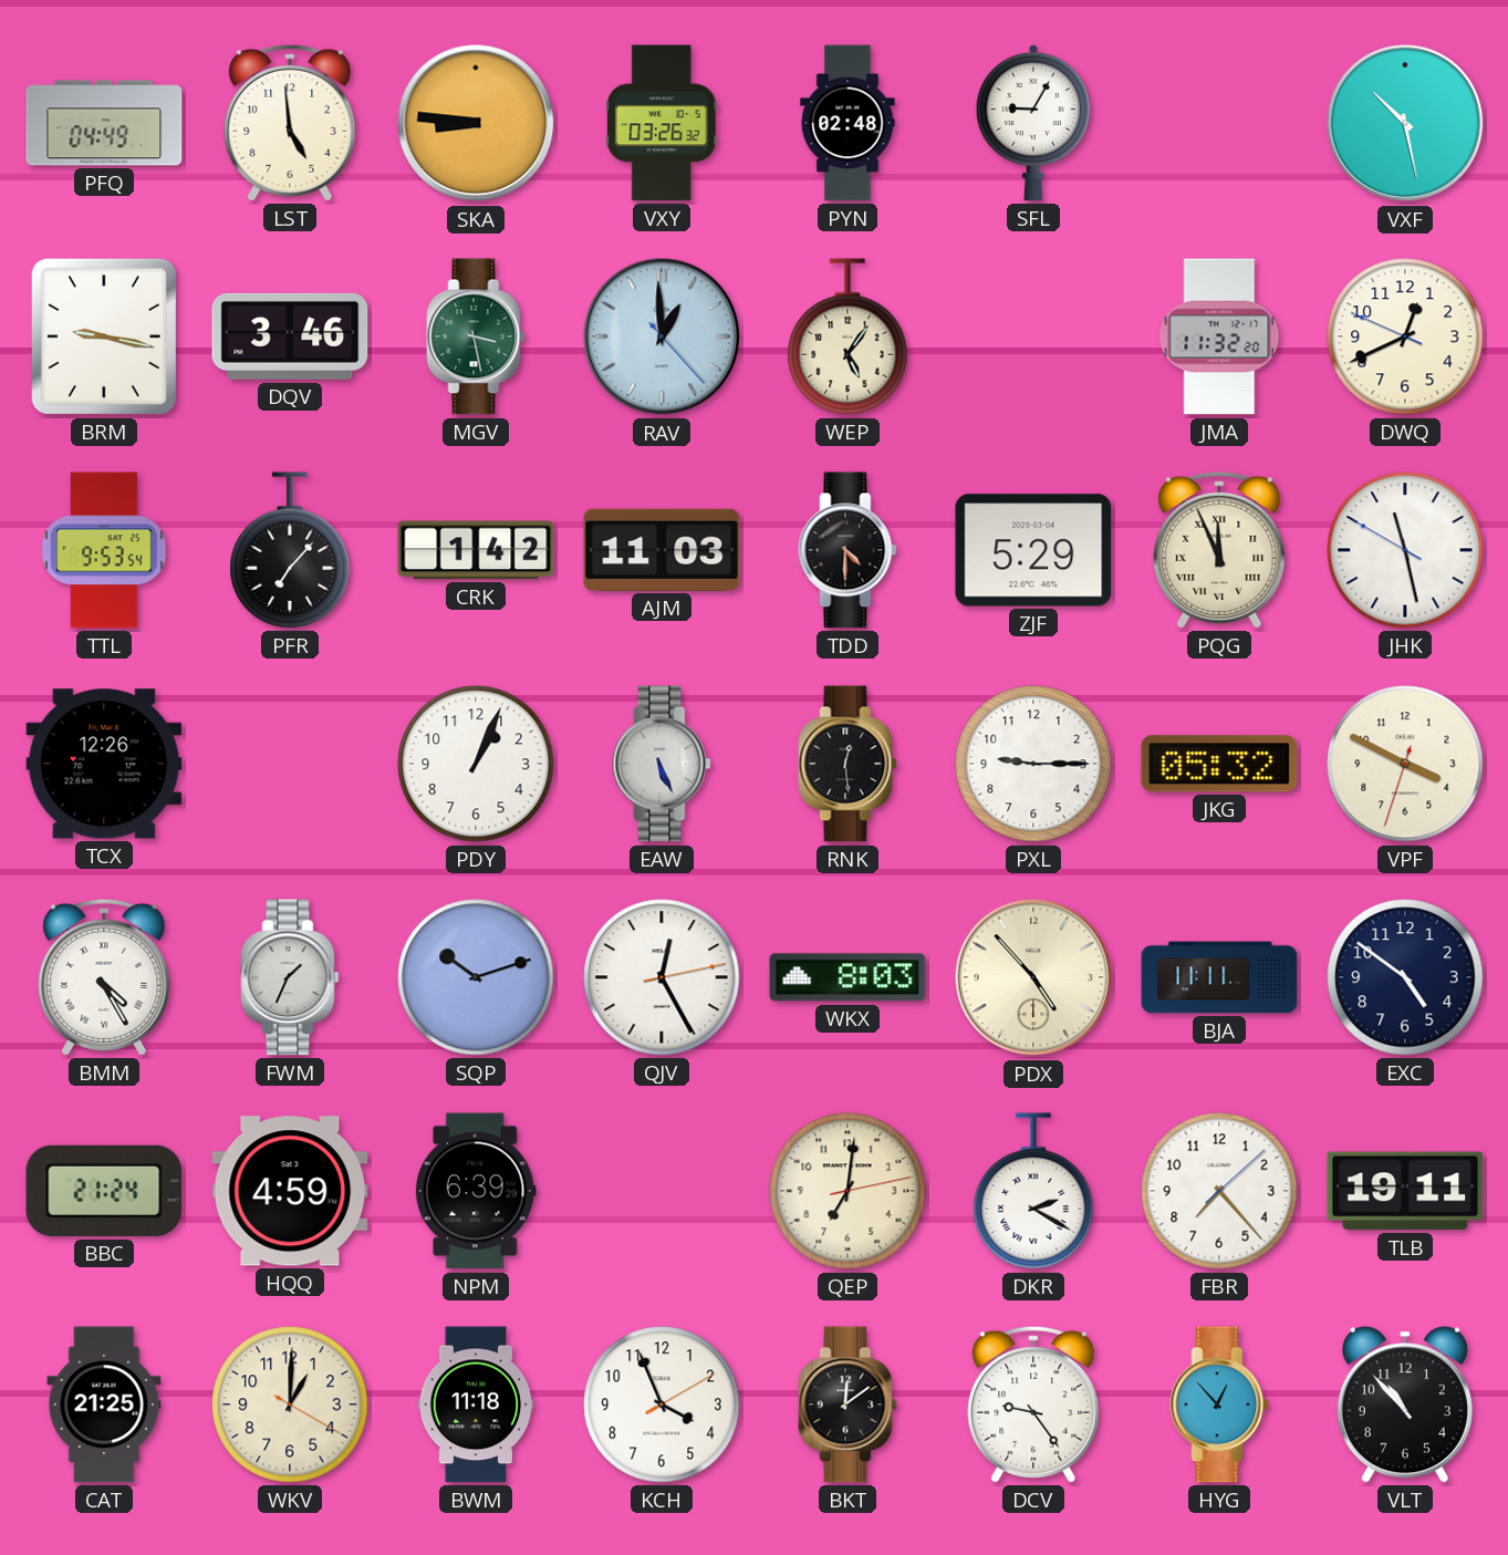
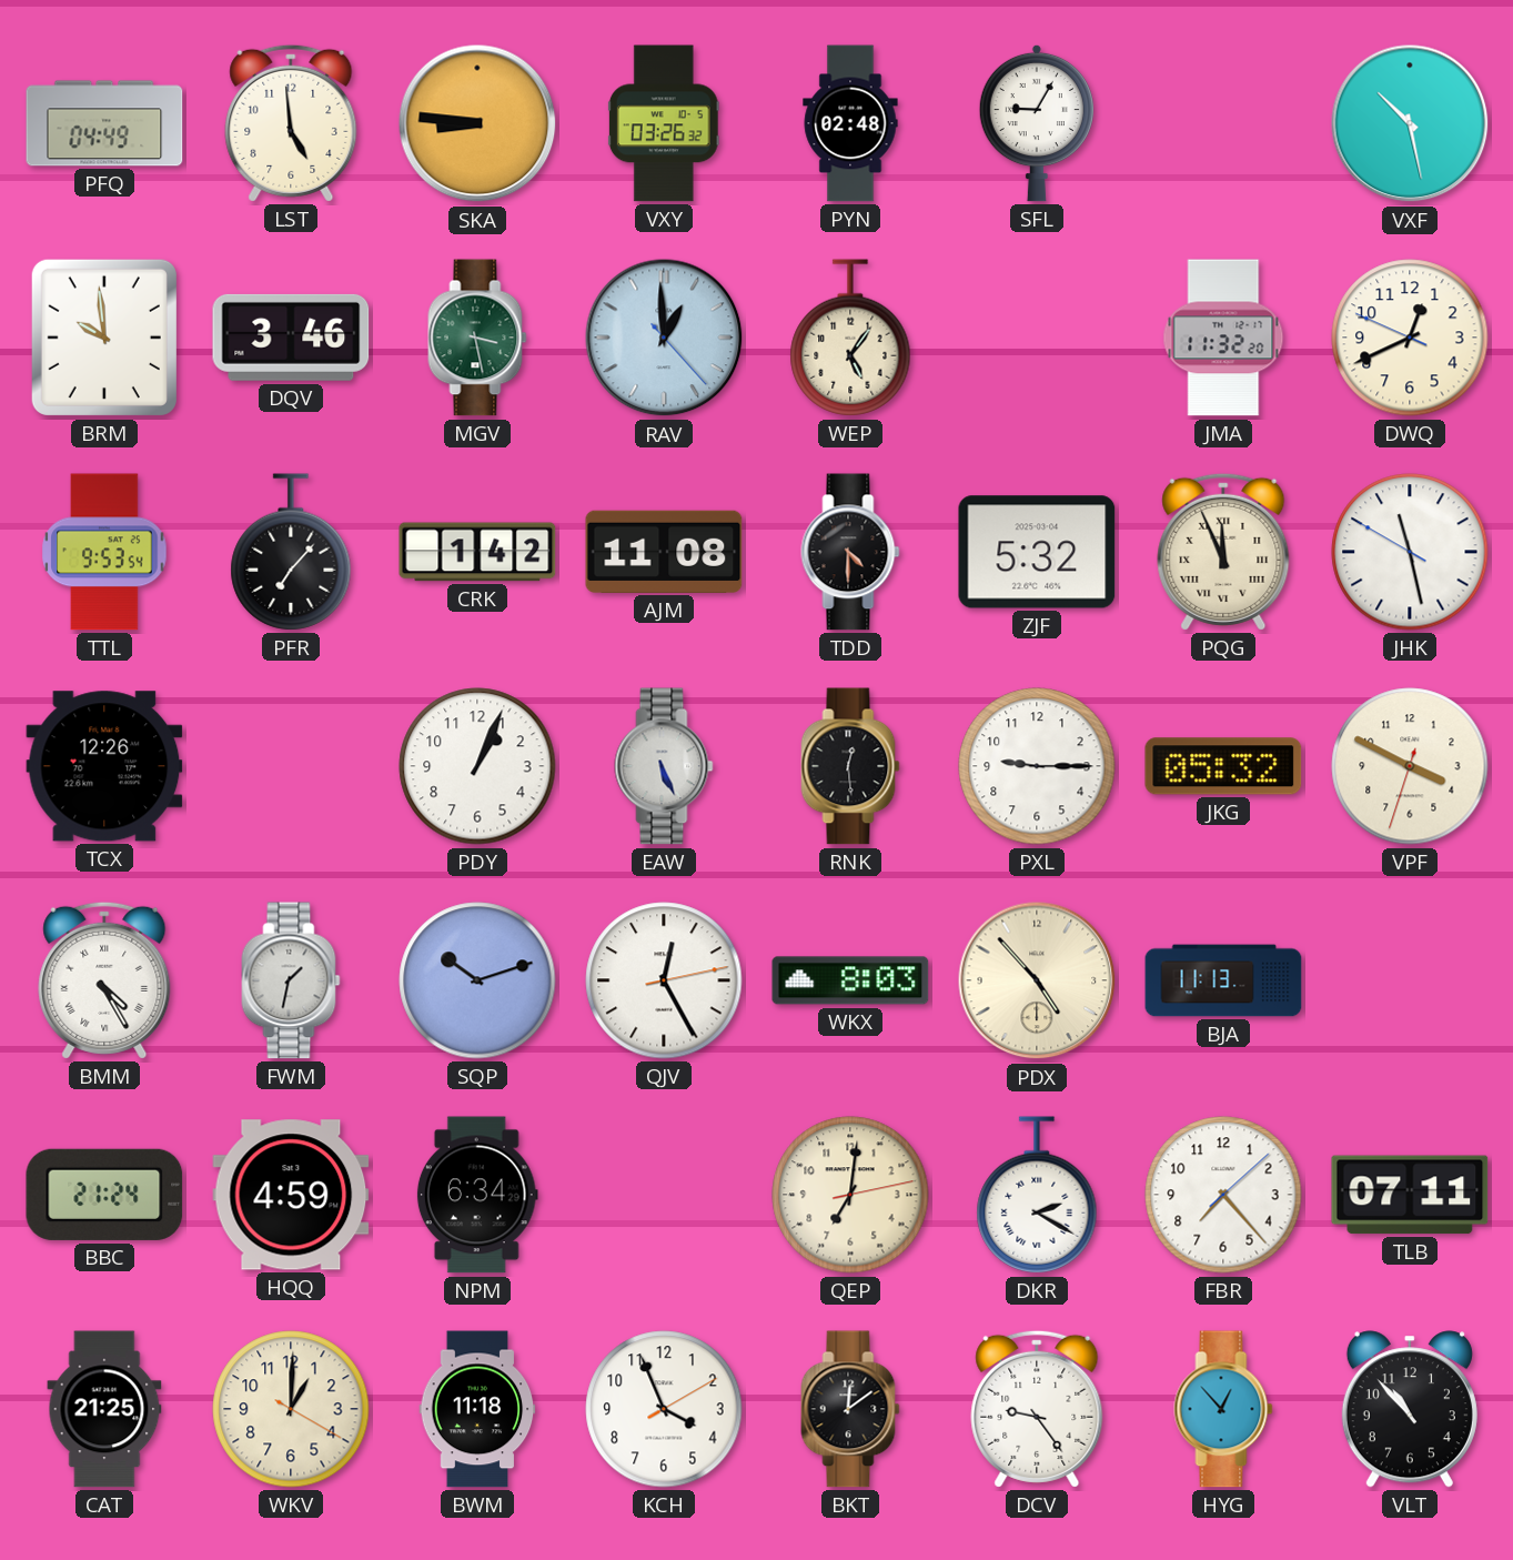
BRM: 9:17 -> 9:59
AJM: 11:03 -> 11:08
ZJF: 5:29 -> 5:32
FWM: 1:34 -> 1:32
BJA: 11:11 -> 11:13
EXC: 4:51 -> none
NPM: 6:39 -> 6:34
TLB: 19:11 -> 07:11
